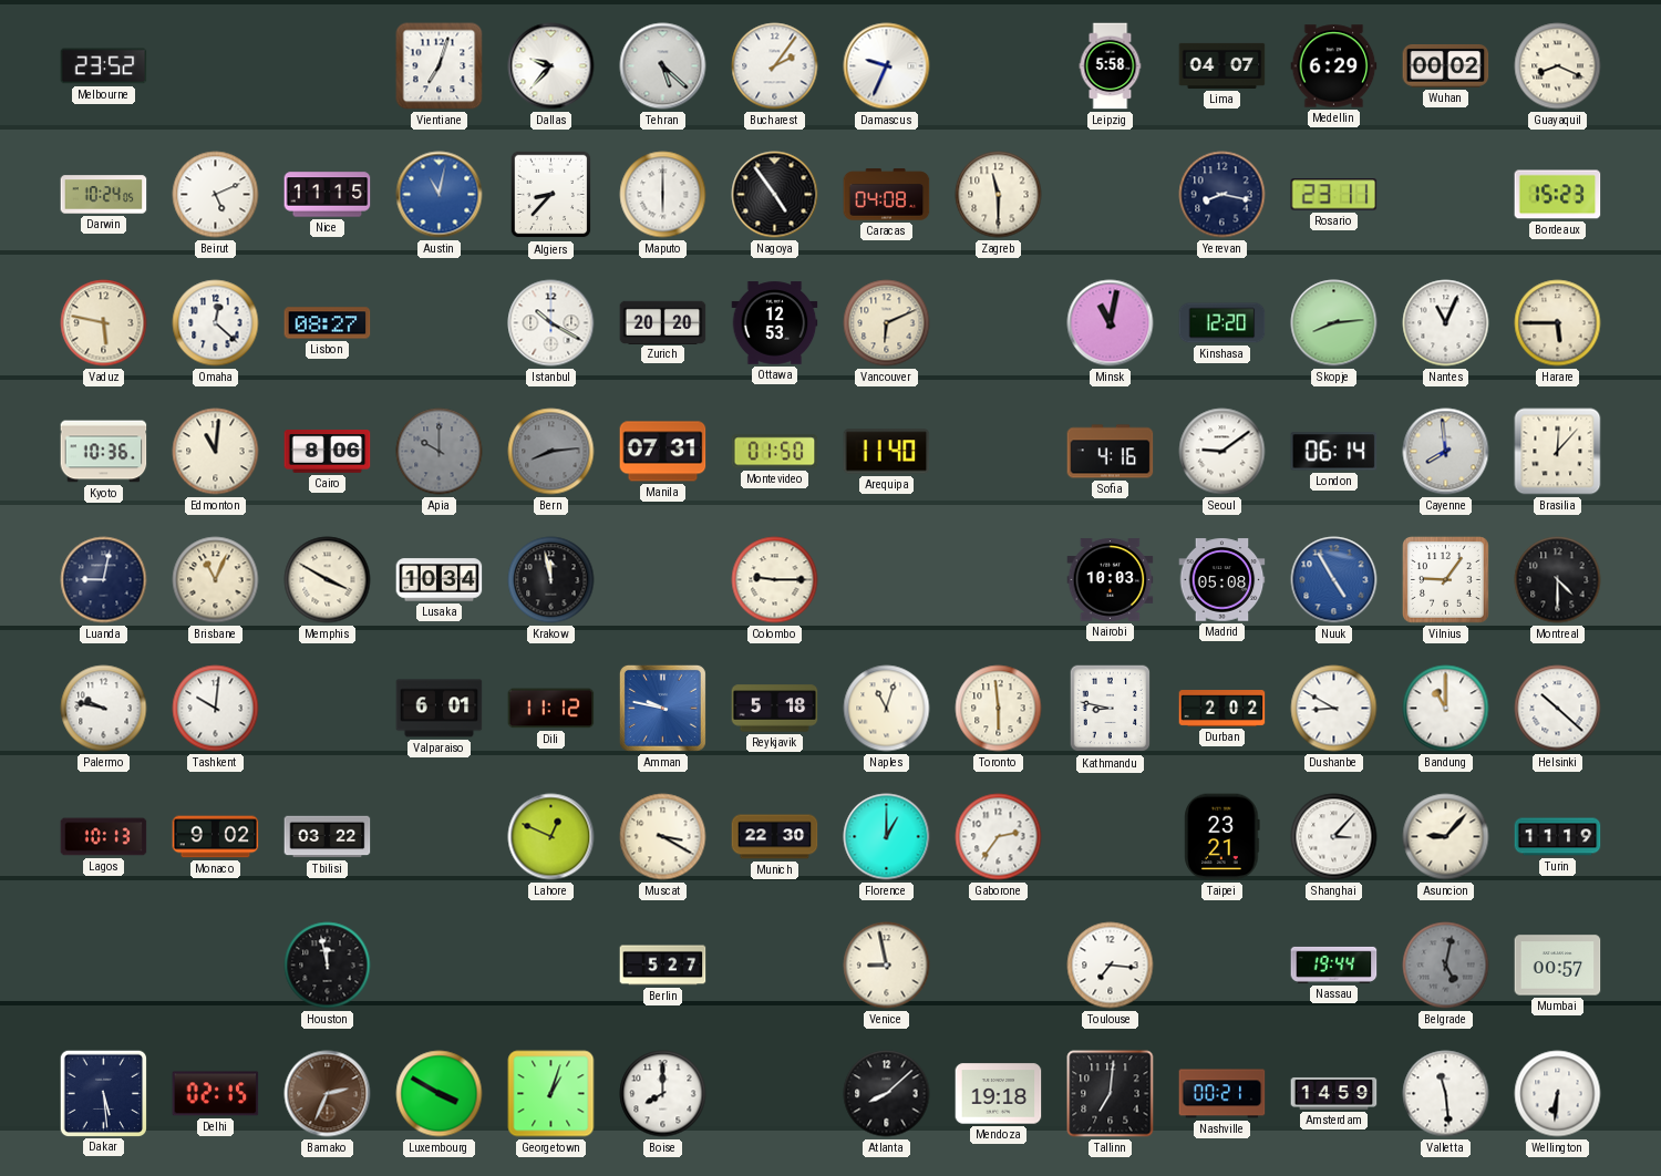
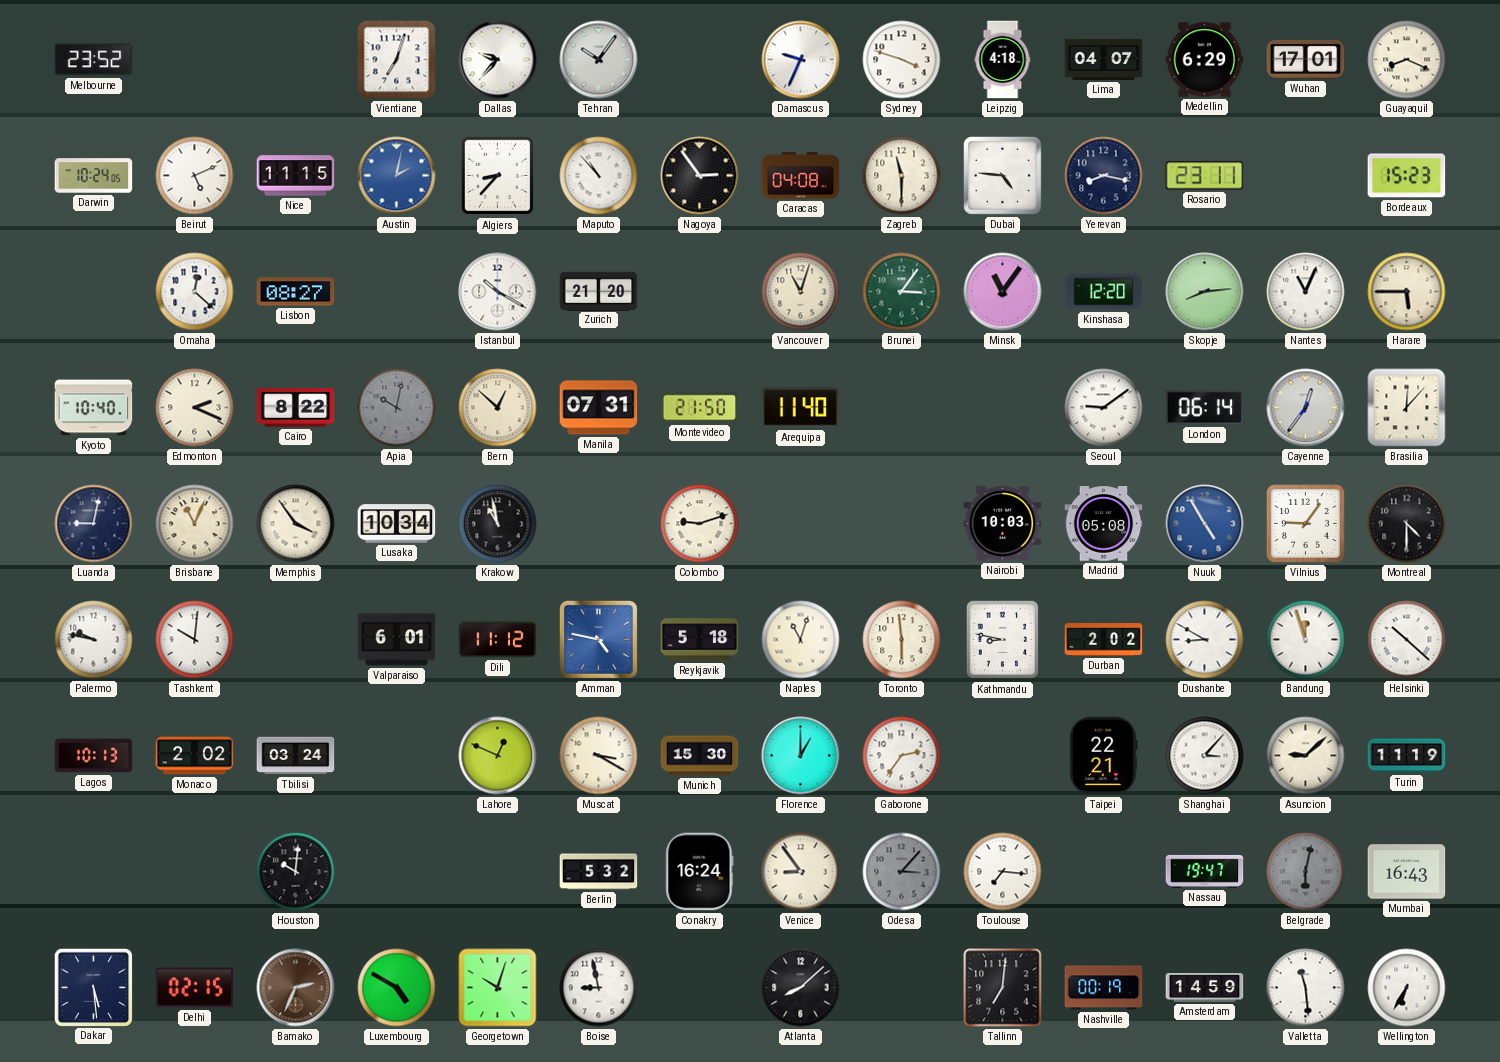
Tehran: 5:22 -> 10:06
Bucharest: 2:06 -> none
Sydney: none -> 3:48
Leipzig: 5:58 -> 4:18
Wuhan: 00:02 -> 17:01
Austin: 11:02 -> 2:02
Maputo: 6:00 -> 10:53
Nagoya: 4:54 -> 2:54
Dubai: none -> 4:46
Vaduz: 5:47 -> none
Zurich: 20:20 -> 21:20
Ottawa: 12:53 -> none
Vancouver: 6:11 -> 11:03
Brunei: none -> 3:06
Minsk: 11:02 -> 11:06
Kyoto: 10:36 -> 10:40
Edmonton: 11:01 -> 2:19
Cairo: 8:06 -> 8:22
Apia: 10:00 -> 10:02
Bern: 8:14 -> 12:52
Bern dial: grey -> cream
Montevideo: 01:50 -> 21:50
Sofia: 4:16 -> none
Cayenne: 7:59 -> 12:36
Memphis: 3:50 -> 3:54
Krakow: 11:58 -> 10:58
Colombo: 9:15 -> 9:12
Amman: 9:47 -> 4:47
Bandung: 11:00 -> 11:57
Monaco: 9:02 -> 2:02
Tbilisi: 03:22 -> 03:24
Munich: 22:30 -> 15:30
Taipei: 23:21 -> 22:21
Asuncion: 9:07 -> 9:08
Houston: 11:58 -> 10:01
Berlin: 5:27 -> 5:32
Conakry: none -> 16:24
Venice: 8:58 -> 8:54
Odesa: none -> 3:07
Nassau: 19:44 -> 19:47
Belgrade: 5:02 -> 6:02
Mumbai: 00:57 -> 16:43
Luxembourg: 3:50 -> 4:50
Georgetown: 1:03 -> 10:03
Boise: 8:00 -> 8:58
Mendoza: 19:18 -> none
Nashville: 00:21 -> 00:19
Wellington: 6:31 -> 6:35
